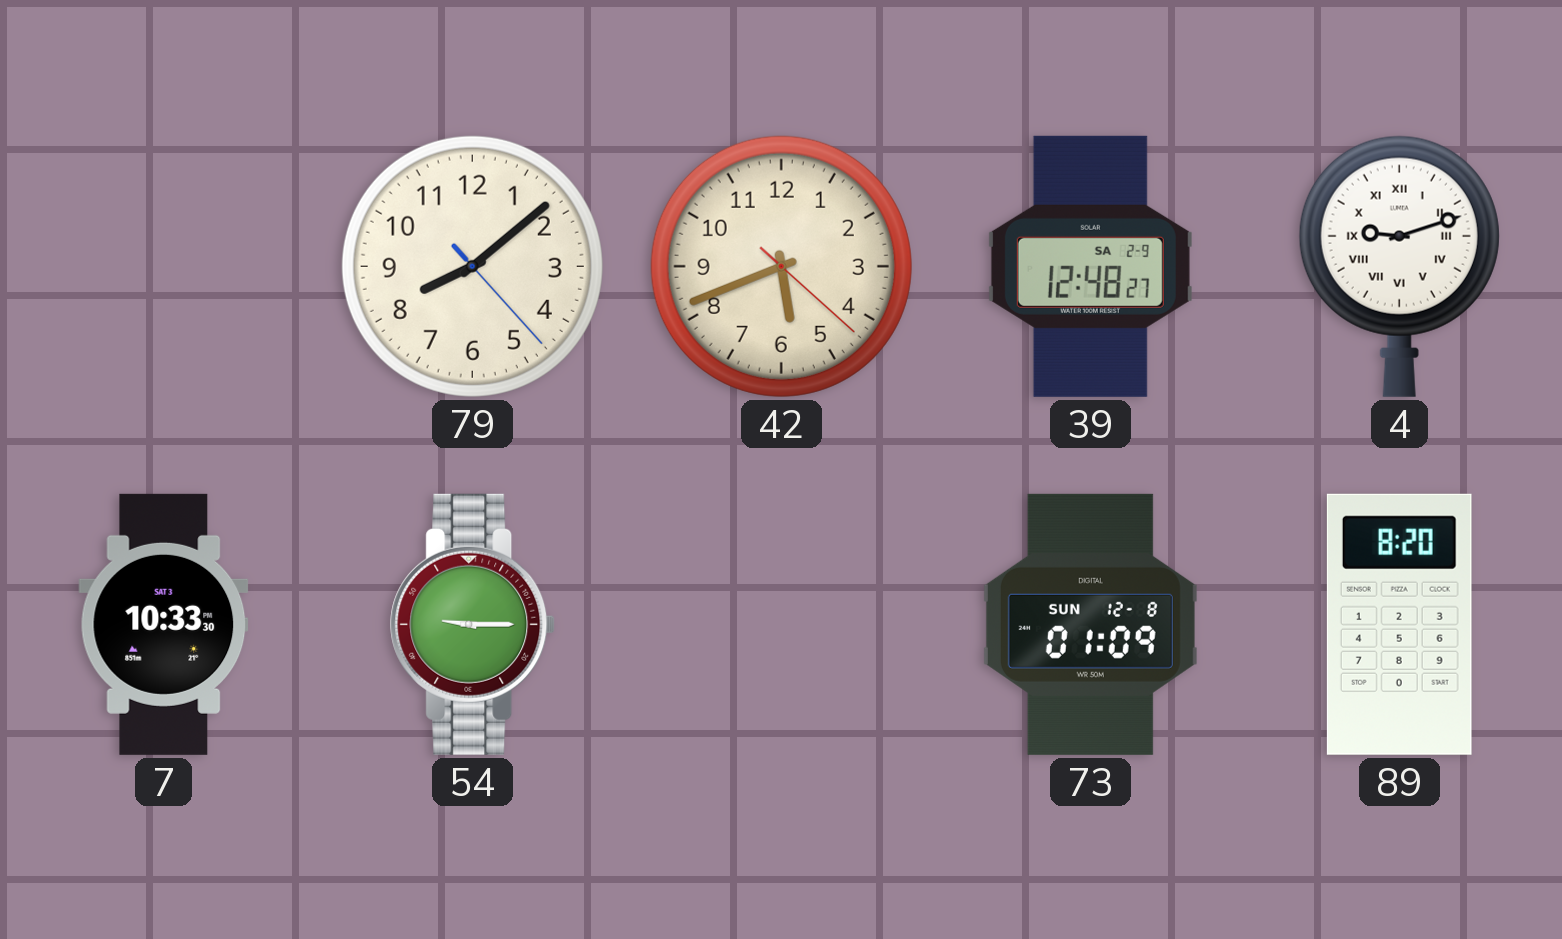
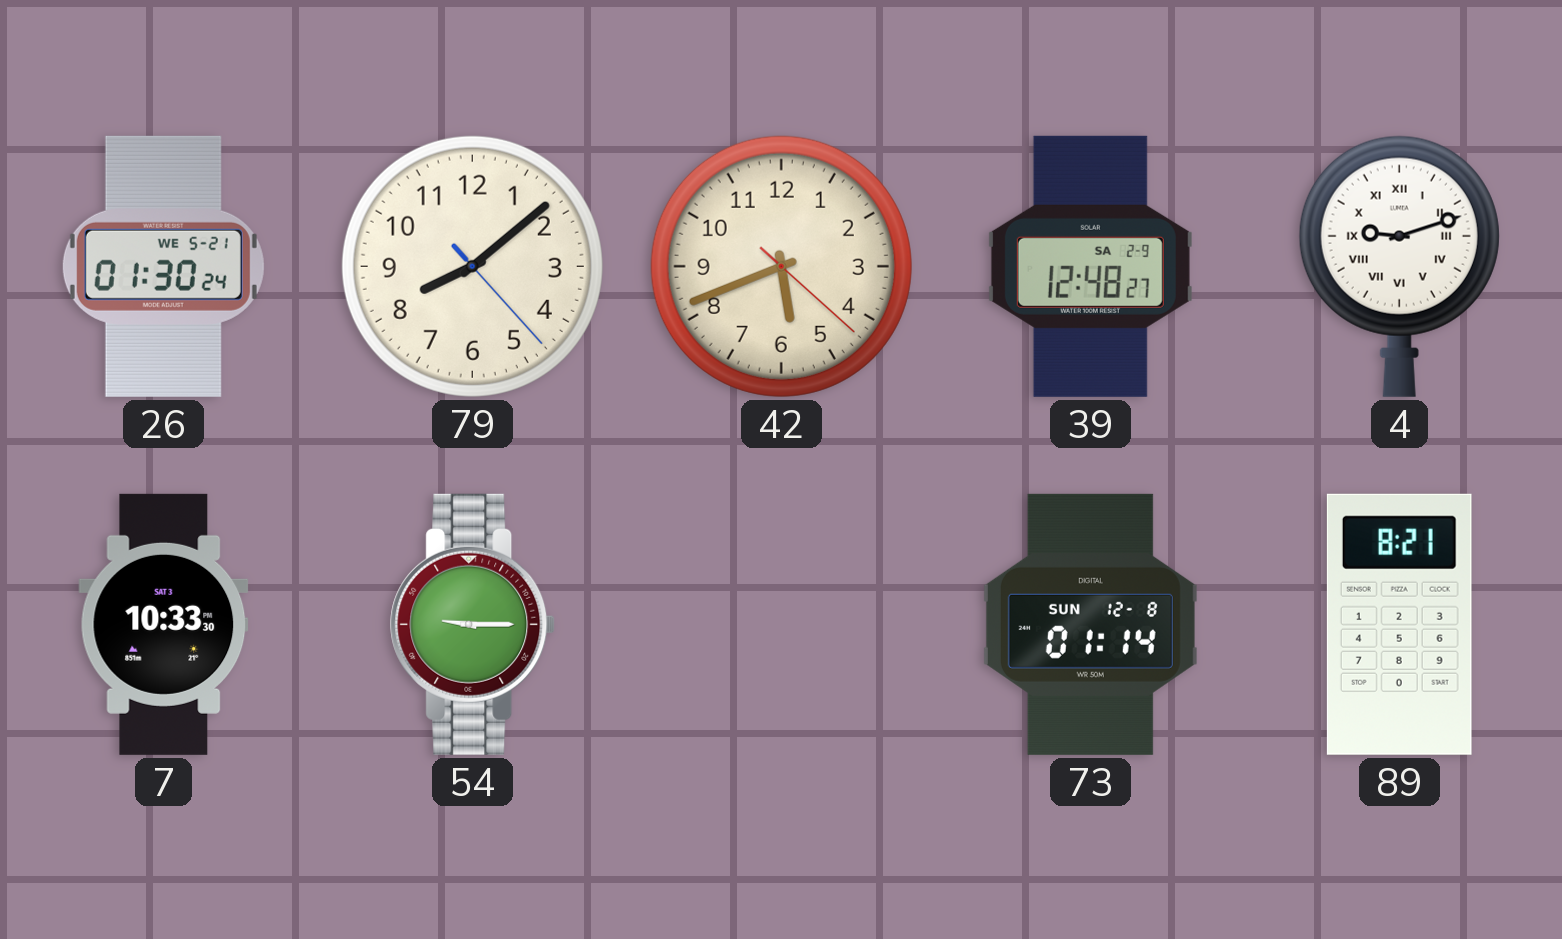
26: none -> 01:30
73: 01:09 -> 01:14
89: 8:20 -> 8:21
